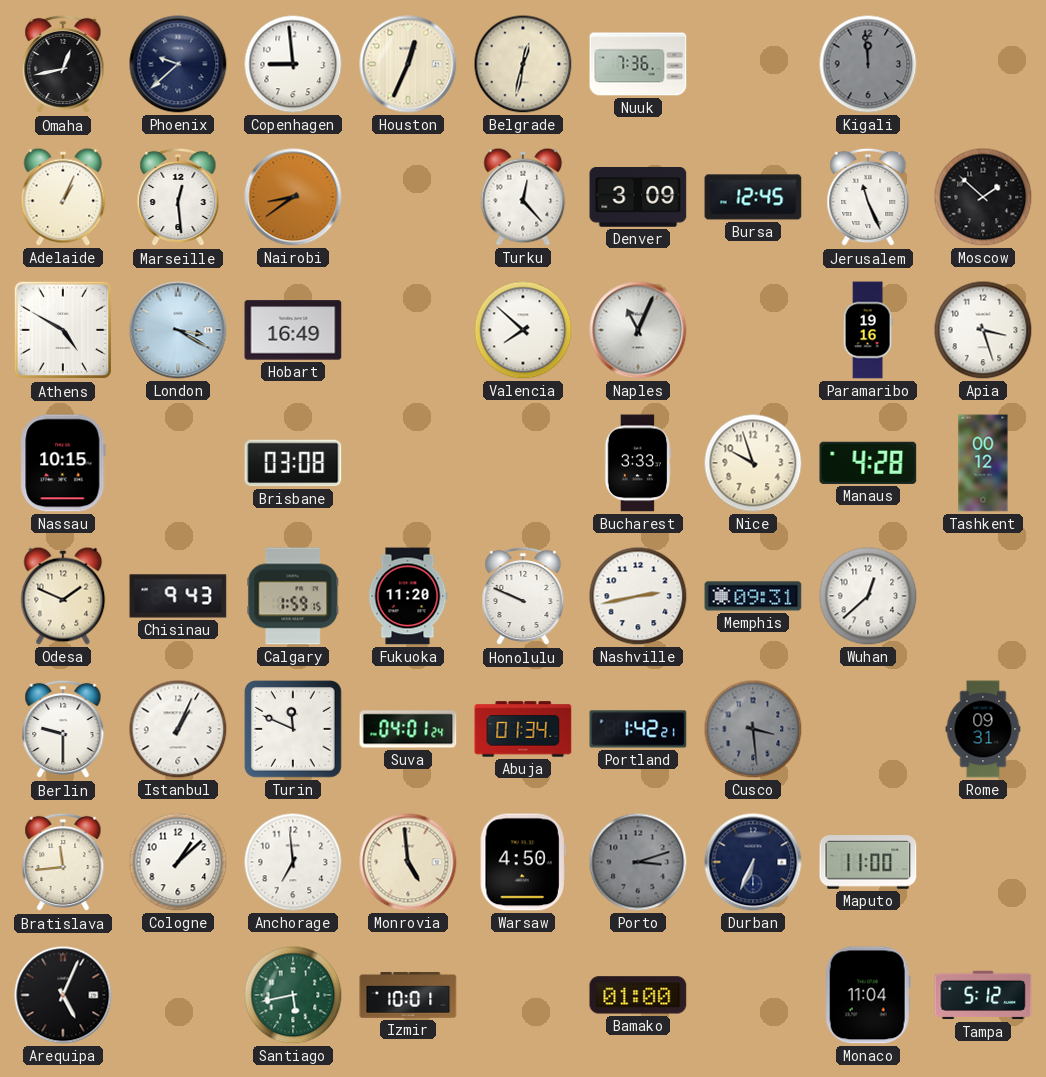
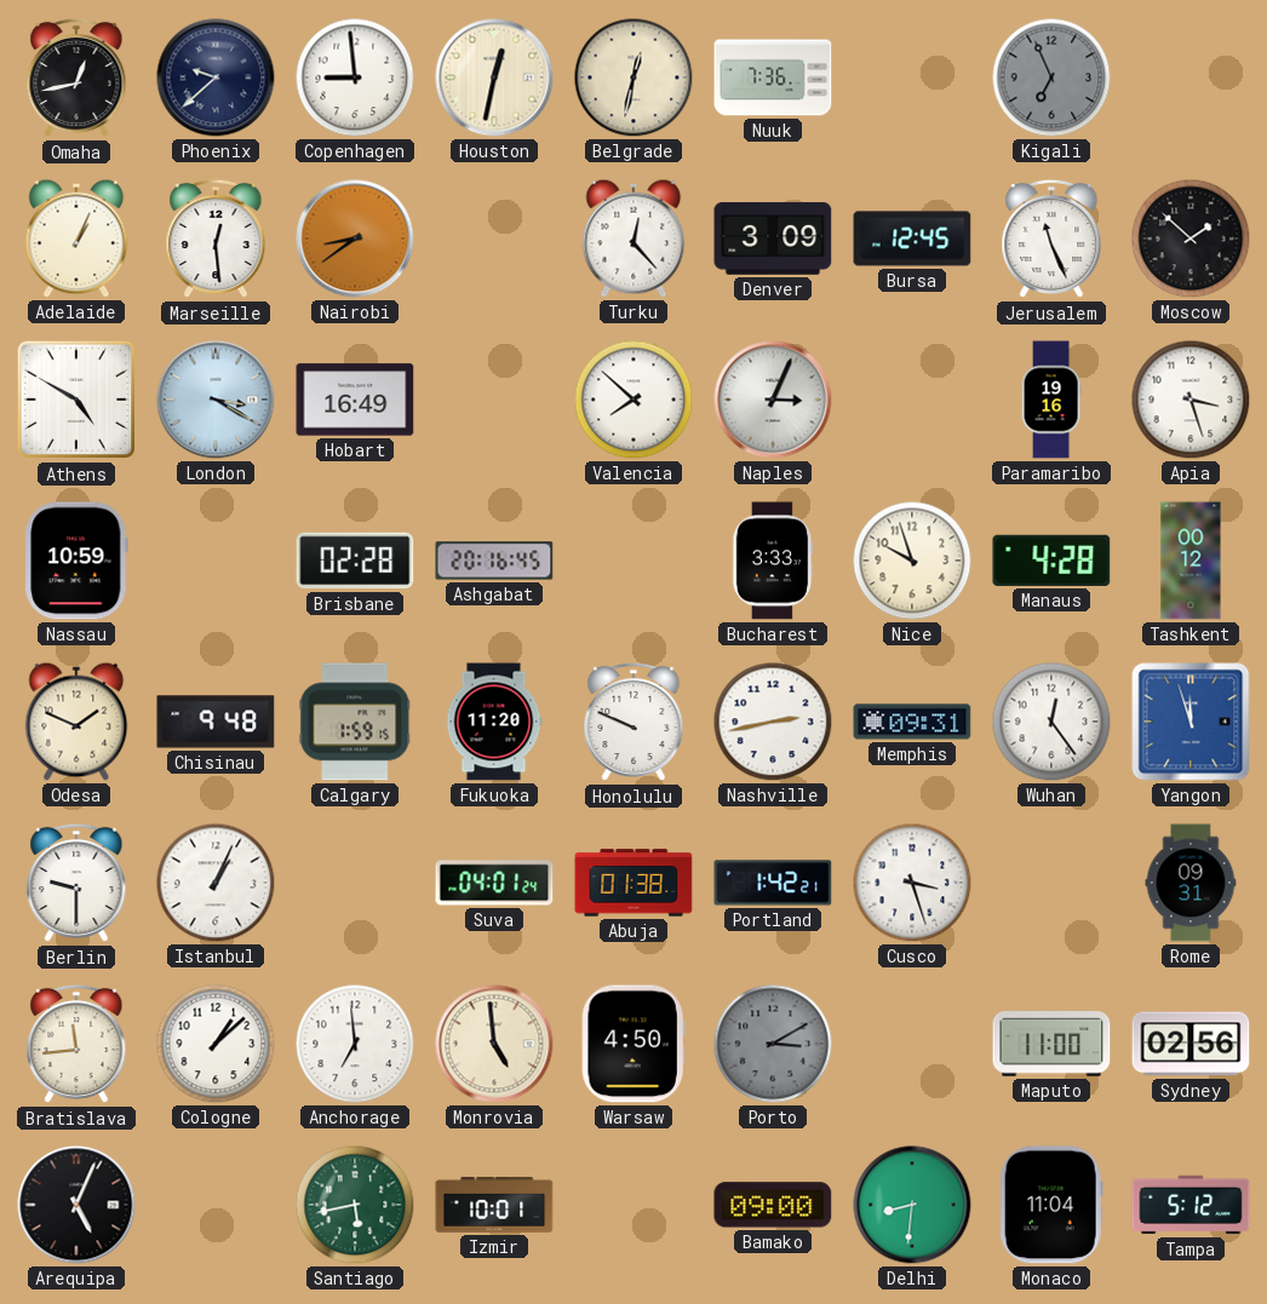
Houston: 12:34 -> 12:32
Kigali: 11:59 -> 6:56
Naples: 11:04 -> 3:04
Nassau: 10:15 -> 10:59
Brisbane: 03:08 -> 02:28
Ashgabat: none -> 20:16
Chisinau: 9:43 -> 9:48
Wuhan: 12:38 -> 12:24
Yangon: none -> 11:57
Turin: 11:49 -> none
Abuja: 01:34 -> 01:38
Cusco: 3:29 -> 3:27
Cusco dial: grey -> white
Porto: 3:12 -> 3:10
Durban: 6:34 -> none
Sydney: none -> 02:56
Bamako: 01:00 -> 09:00
Delhi: none -> 8:31
